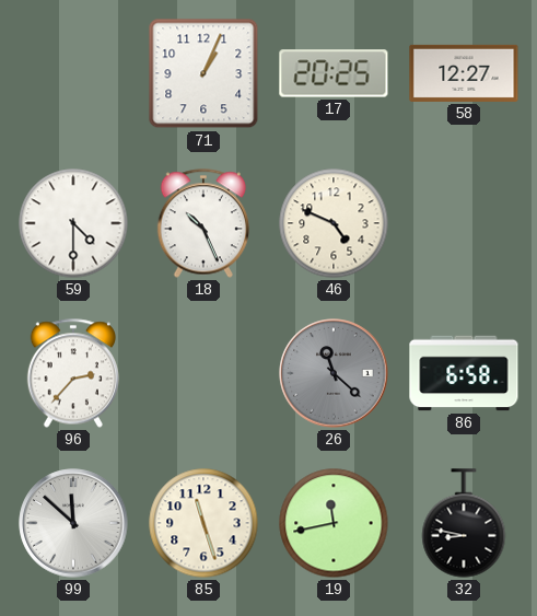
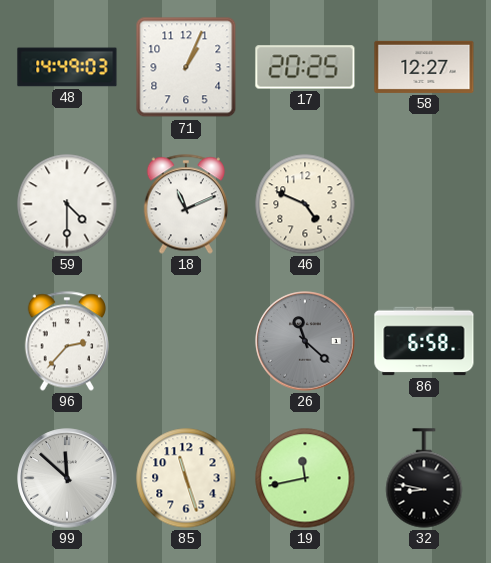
48: none -> 14:49
18: 10:26 -> 11:11
